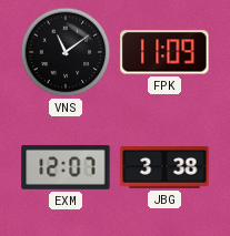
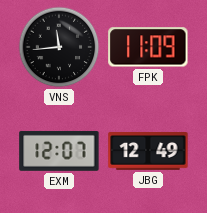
VNS: 11:09 -> 11:44
JBG: 3:38 -> 12:49
